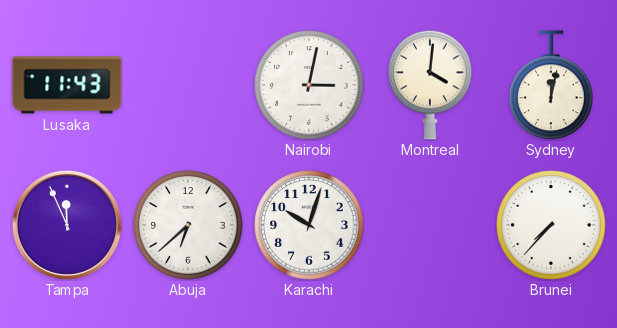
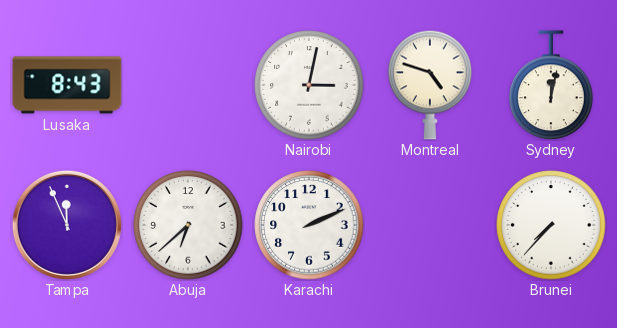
Lusaka: 11:43 -> 8:43
Montreal: 4:01 -> 4:48
Karachi: 10:03 -> 2:11
